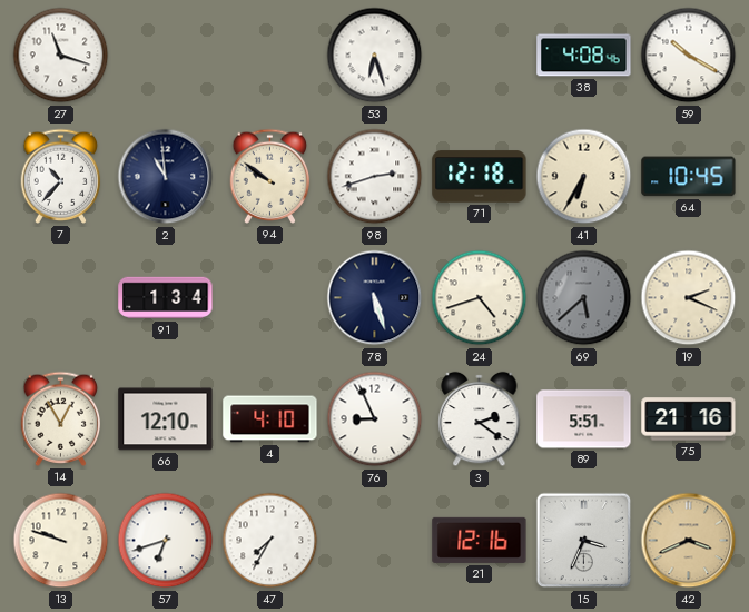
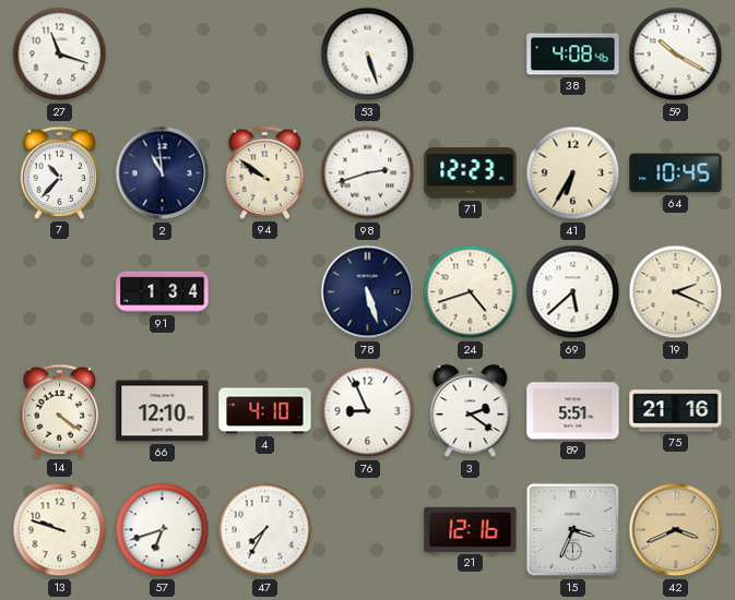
53: 6:27 -> 5:27
71: 12:18 -> 12:23
69 dial: grey -> white
14: 12:55 -> 4:21
